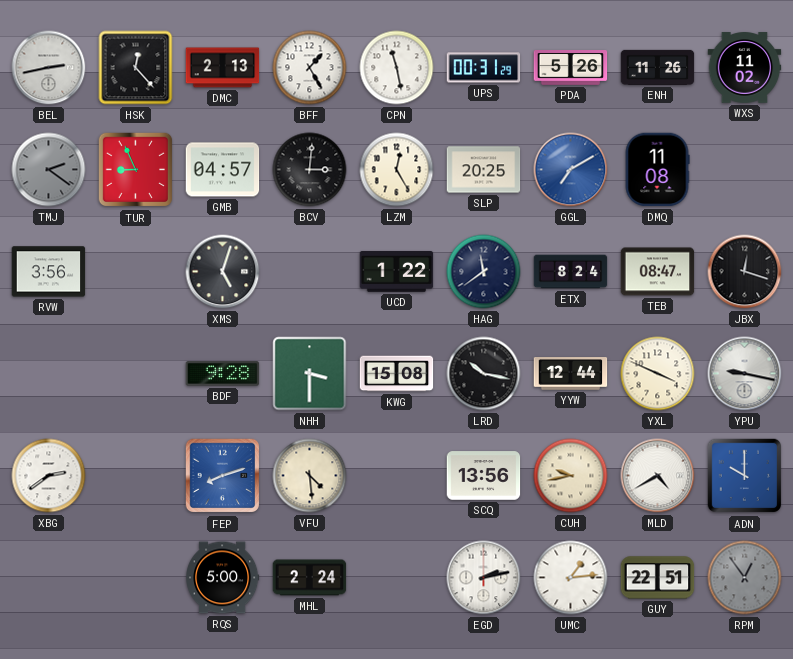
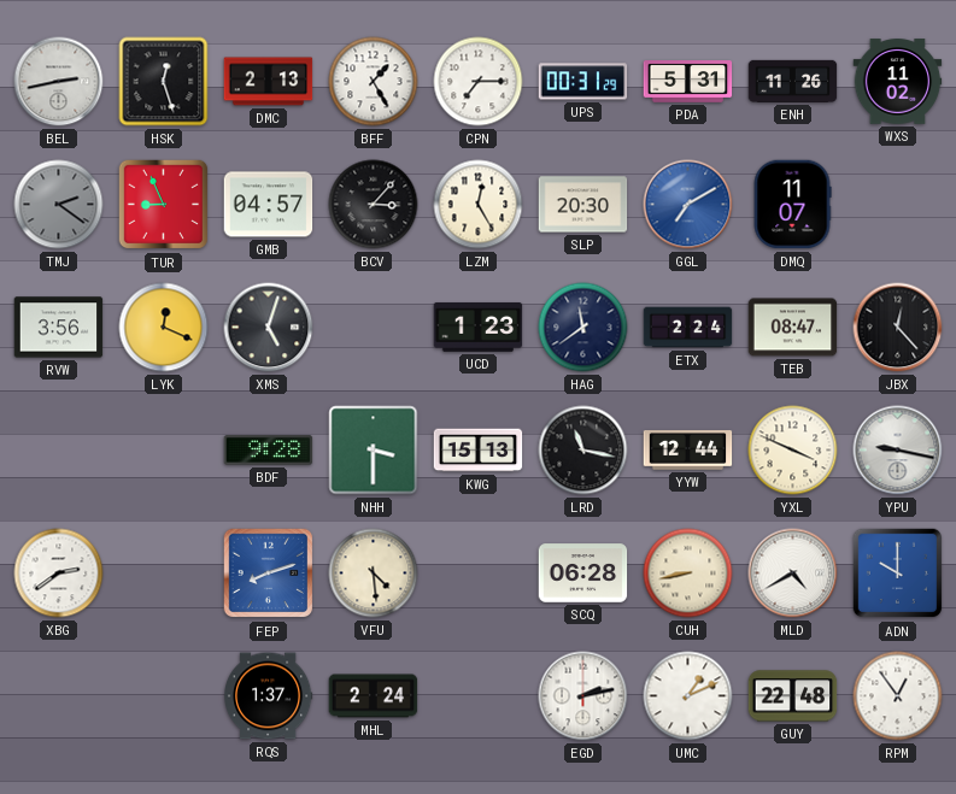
HSK: 12:23 -> 12:27
CPN: 11:28 -> 7:15
PDA: 5:26 -> 5:31
BCV: 3:01 -> 3:07
SLP: 20:25 -> 20:30
DMQ: 11:08 -> 11:07
LYK: none -> 12:19
UCD: 1:22 -> 1:23
ETX: 8:24 -> 2:24
JBX: 12:18 -> 12:23
KWG: 15:08 -> 15:13
LRD: 10:17 -> 11:17
SCQ: 13:56 -> 06:28
CUH: 9:43 -> 8:43
RQS: 5:00 -> 1:37
UMC: 1:14 -> 1:11
GUY: 22:51 -> 22:48
RPM dial: grey -> white
